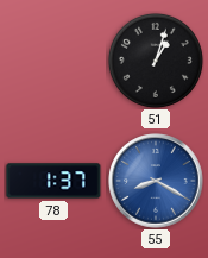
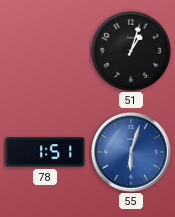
78: 1:37 -> 1:51
55: 8:20 -> 6:03
